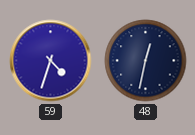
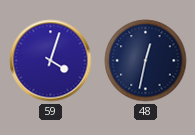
59: 4:33 -> 4:03
